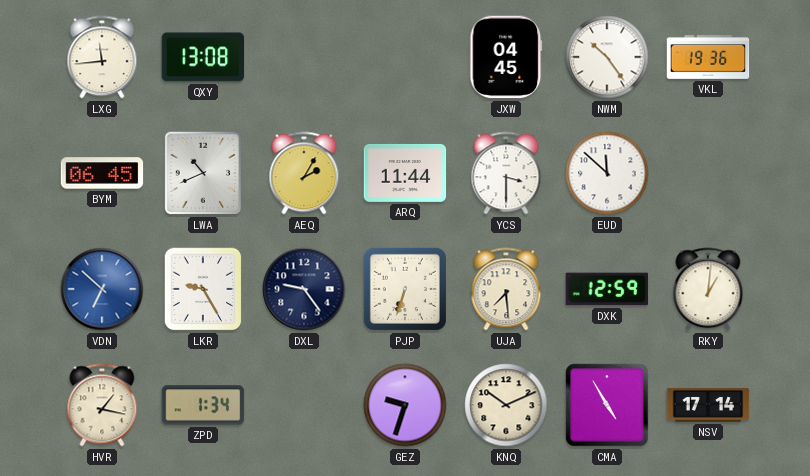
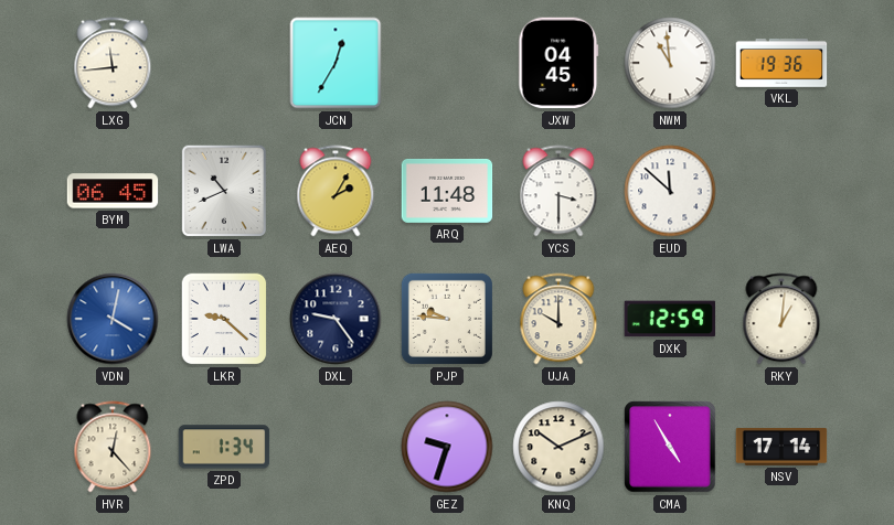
QXY: 13:08 -> none
JCN: none -> 12:35
NWM: 10:24 -> 10:59
ARQ: 11:44 -> 11:48
VDN: 6:52 -> 4:02
LKR: 9:25 -> 9:22
PJP: 6:33 -> 9:46
UJA: 7:29 -> 10:00
HVR: 1:17 -> 12:23
